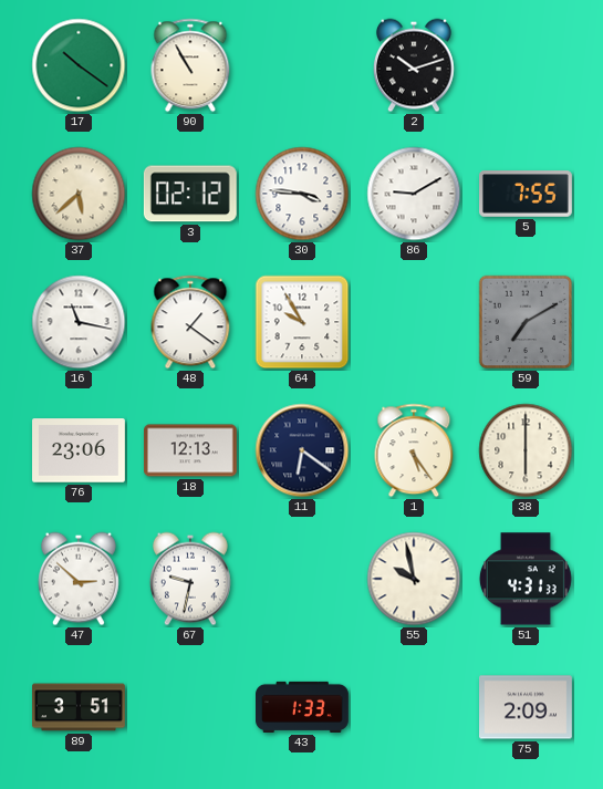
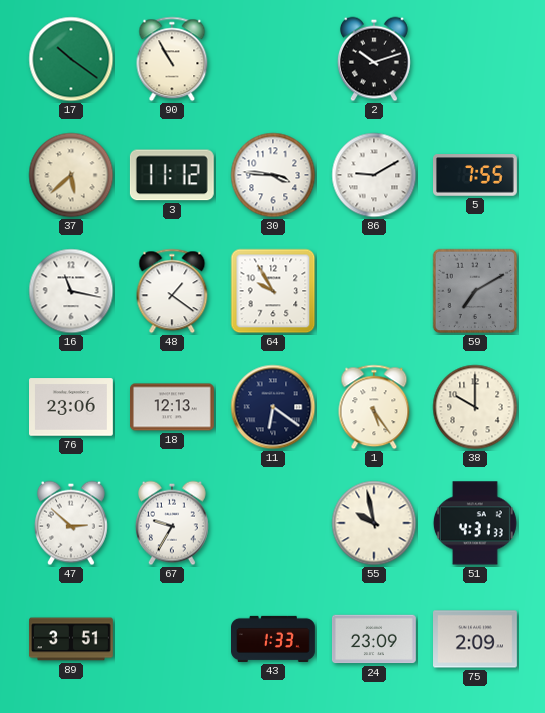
3: 02:12 -> 11:12
38: 6:00 -> 10:00
67: 9:32 -> 9:35
24: none -> 23:09
